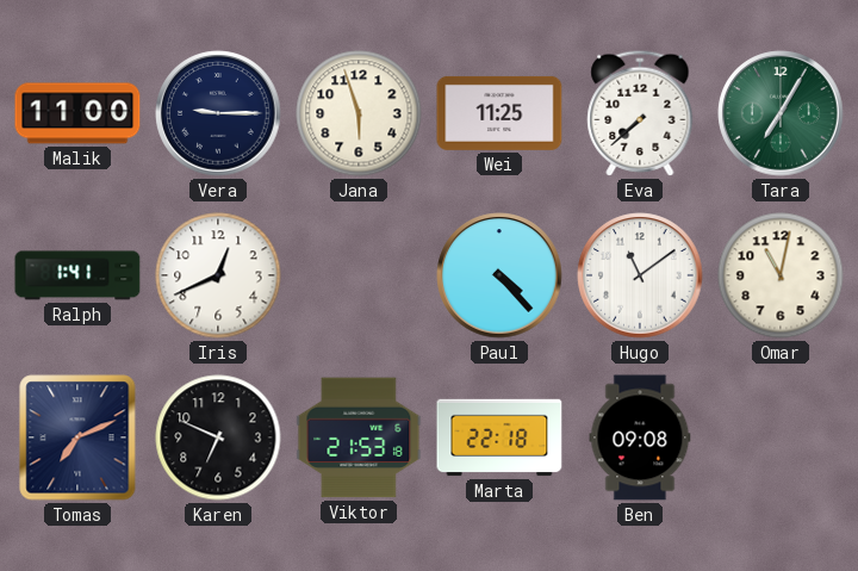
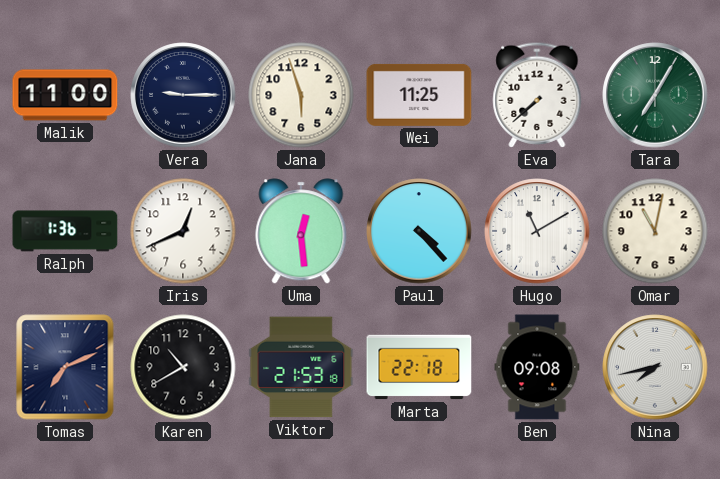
Ralph: 1:41 -> 1:36
Uma: none -> 12:29
Hugo: 11:09 -> 11:10
Karen: 6:49 -> 10:40
Nina: none -> 7:43
